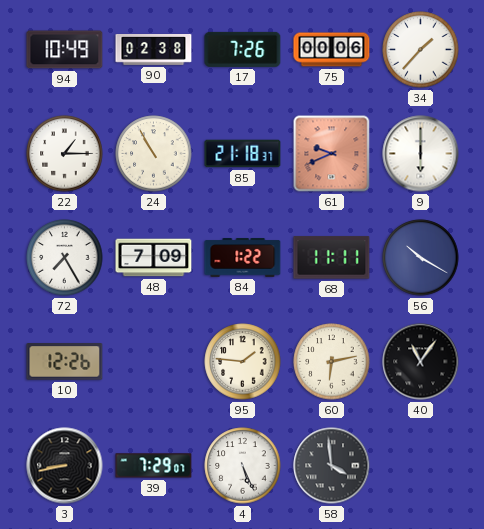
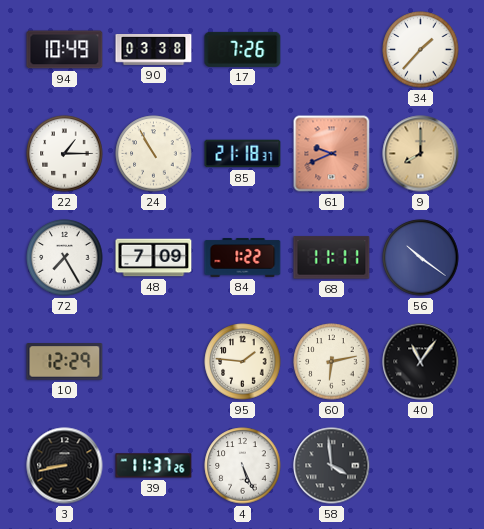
90: 02:38 -> 03:38
75: 00:06 -> none
9: 6:00 -> 8:00
9 dial: white -> champagne
56: 10:20 -> 10:21
10: 12:26 -> 12:29
39: 7:29 -> 11:37
